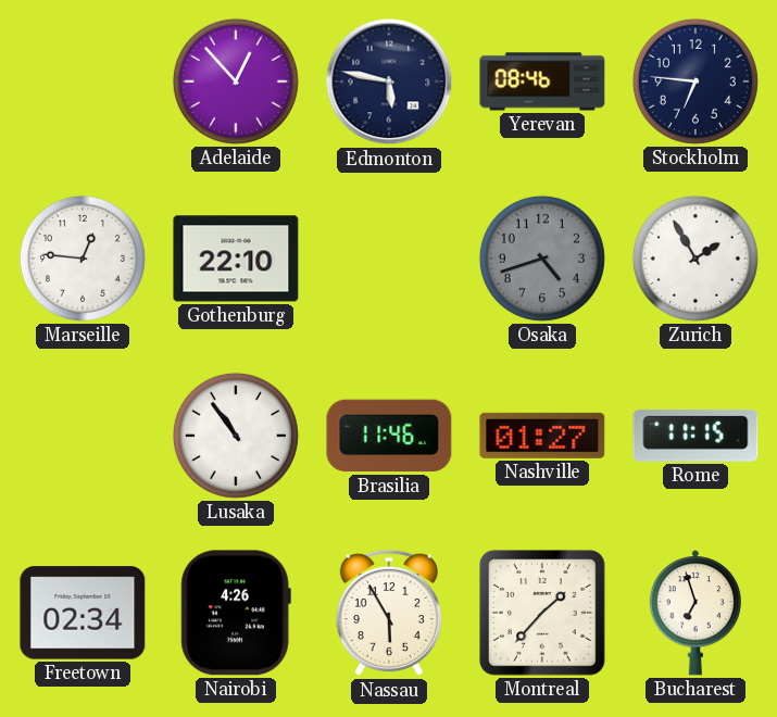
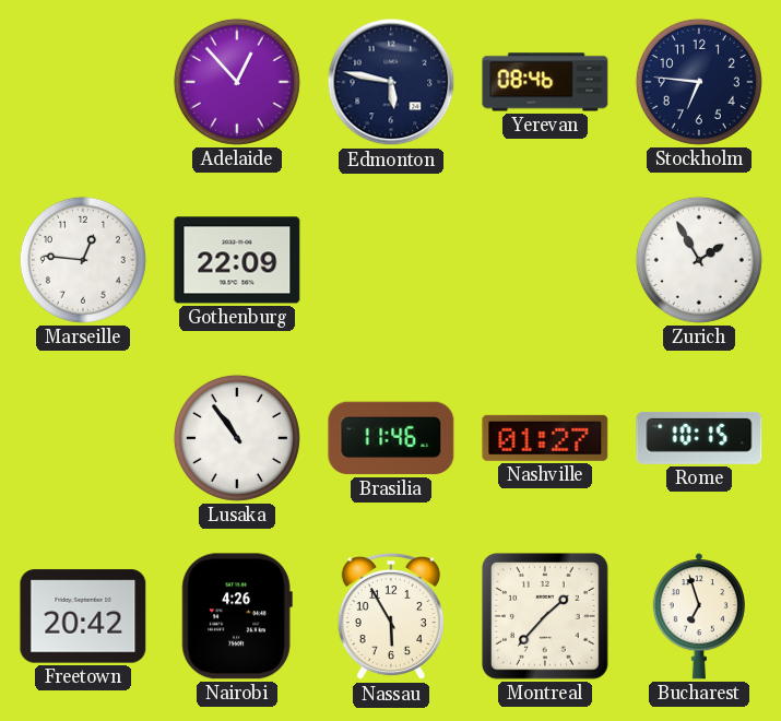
Gothenburg: 22:10 -> 22:09
Osaka: 4:42 -> none
Rome: 11:15 -> 10:15
Freetown: 02:34 -> 20:42
